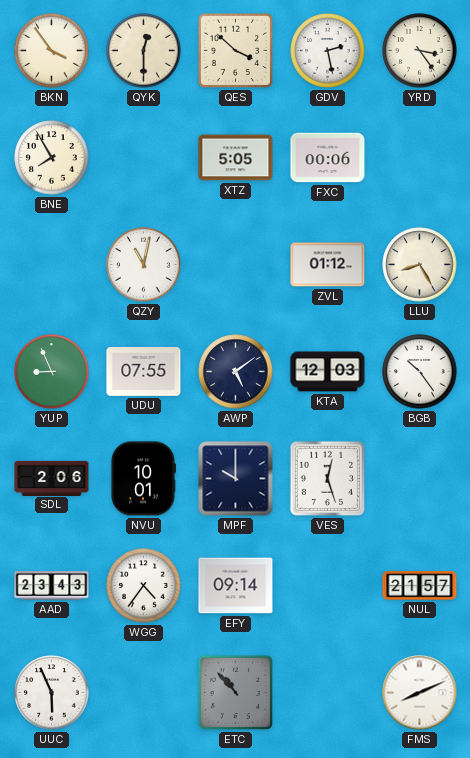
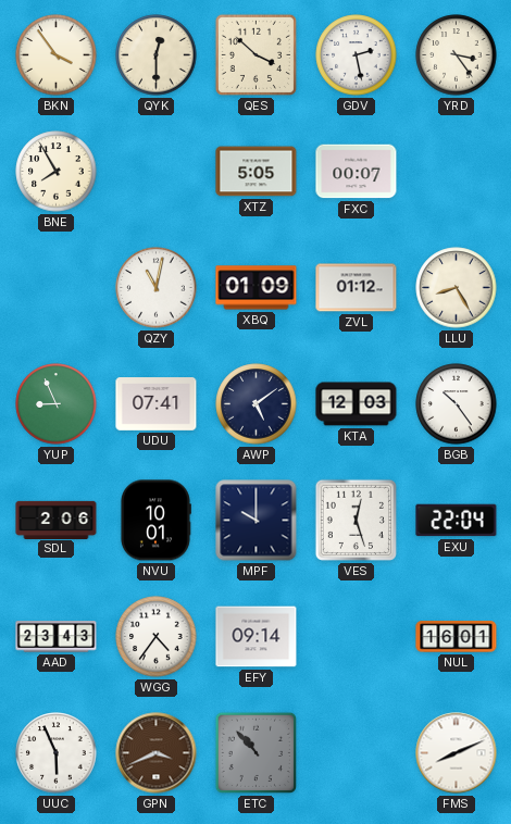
FXC: 00:06 -> 00:07
XBQ: none -> 01:09
UDU: 07:55 -> 07:41
EXU: none -> 22:04
NUL: 21:57 -> 16:01
GPN: none -> 3:41
